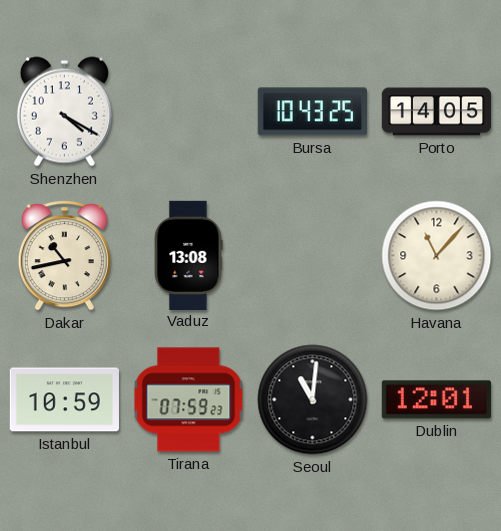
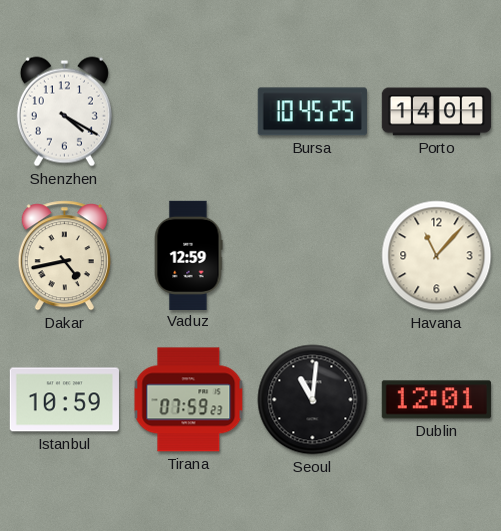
Bursa: 10:43 -> 10:45
Porto: 14:05 -> 14:01
Dakar: 10:43 -> 4:43
Vaduz: 13:08 -> 12:59
